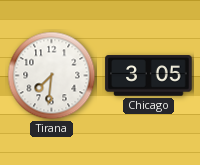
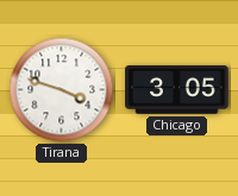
Tirana: 7:31 -> 3:48
